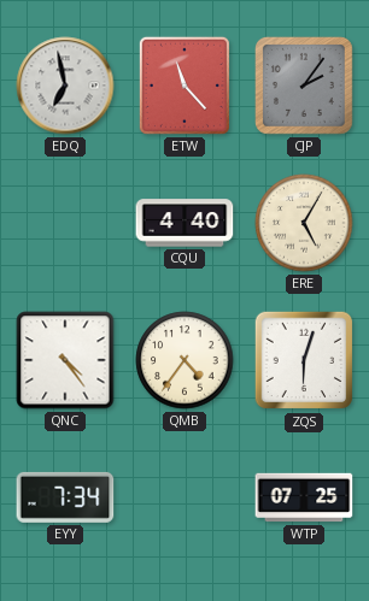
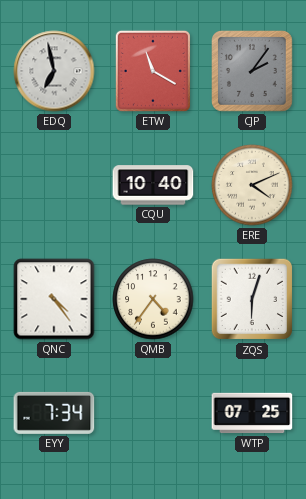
ETW: 11:23 -> 11:20
CQU: 4:40 -> 10:40
ERE: 5:05 -> 4:11
